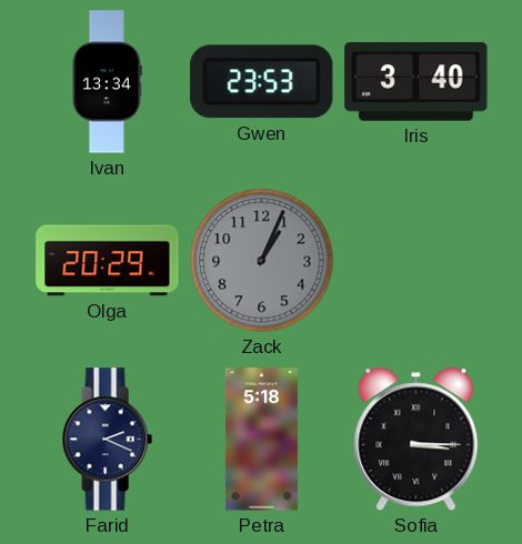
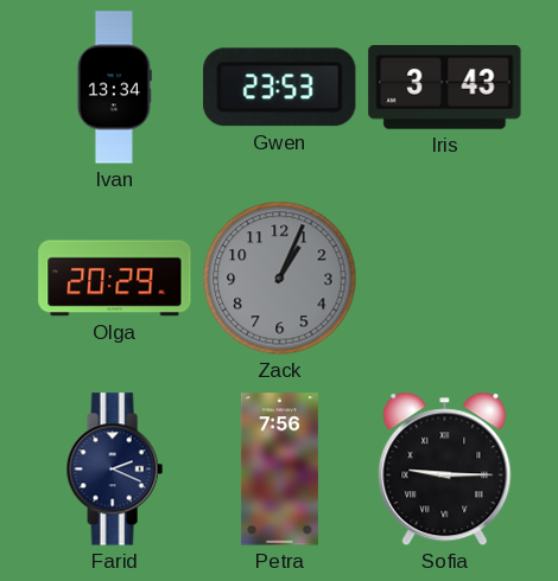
Iris: 3:40 -> 3:43
Petra: 5:18 -> 7:56
Sofia: 3:15 -> 9:15
